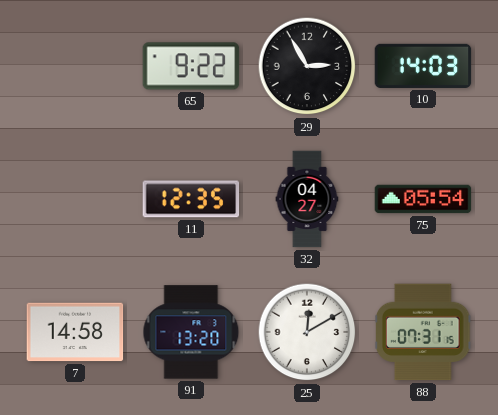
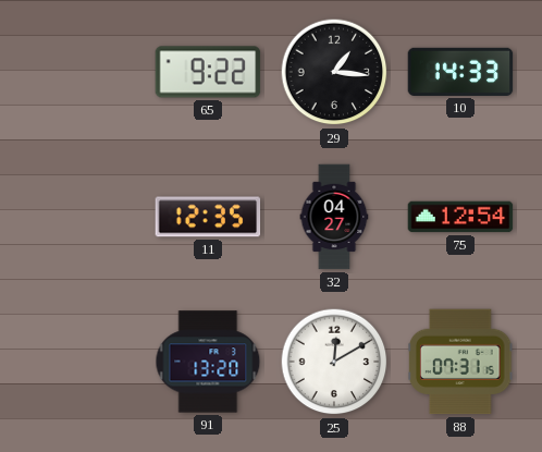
29: 2:55 -> 1:16
10: 14:03 -> 14:33
75: 05:54 -> 12:54
7: 14:58 -> none
